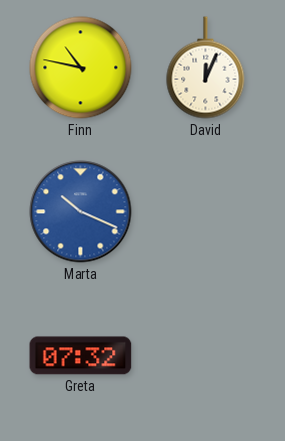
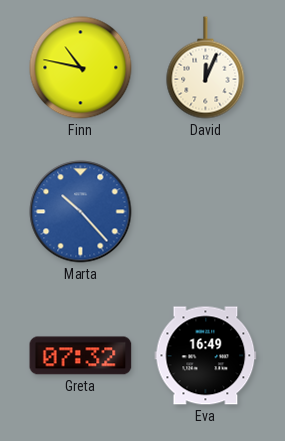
Marta: 10:19 -> 10:23
Eva: none -> 16:49
